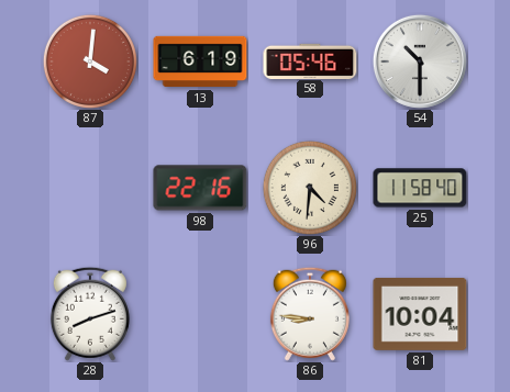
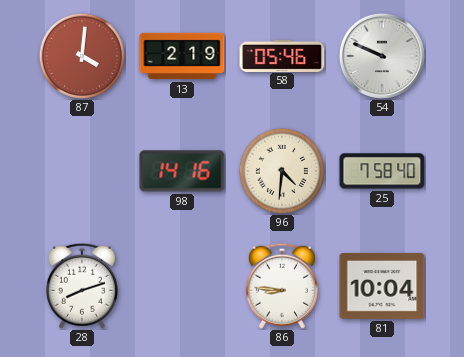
13: 6:19 -> 2:19
54: 10:30 -> 9:49
98: 22:16 -> 14:16
25: 11:58 -> 7:58
